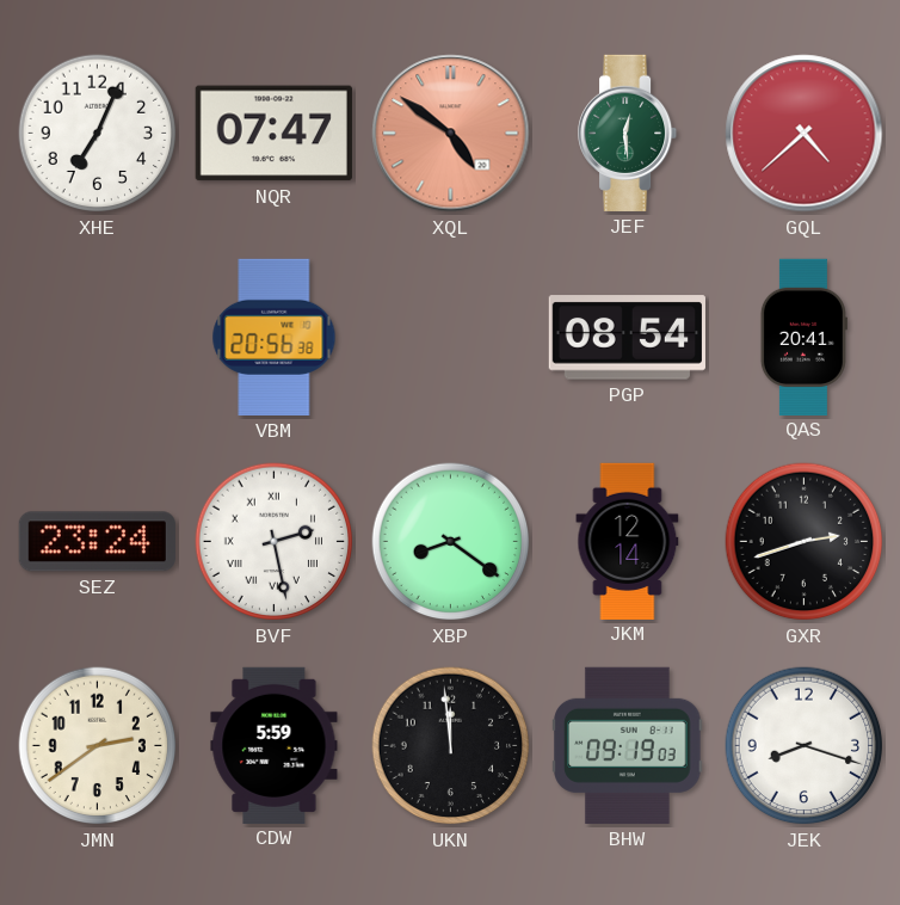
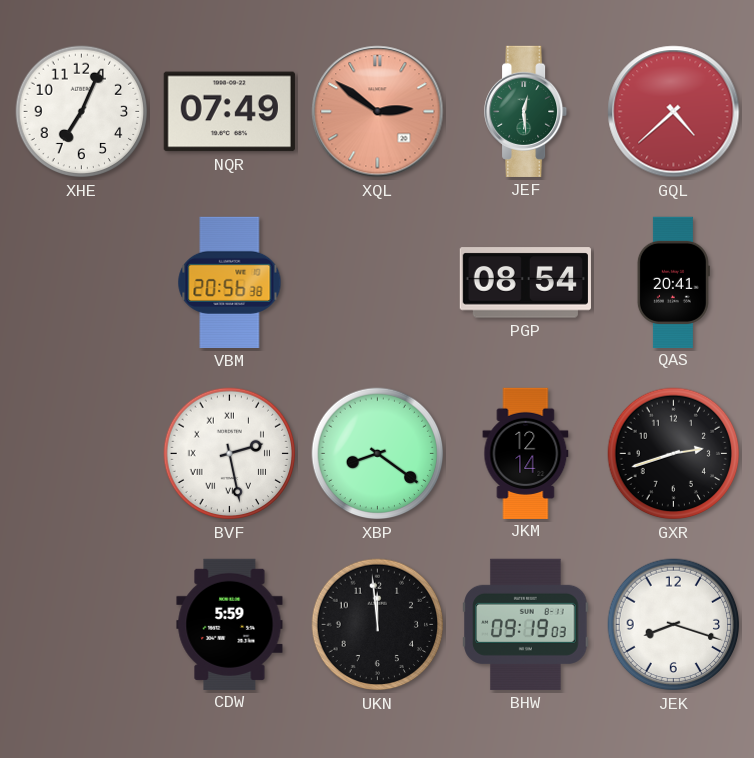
NQR: 07:47 -> 07:49
XQL: 4:51 -> 2:51
SEZ: 23:24 -> none
JMN: 2:39 -> none
